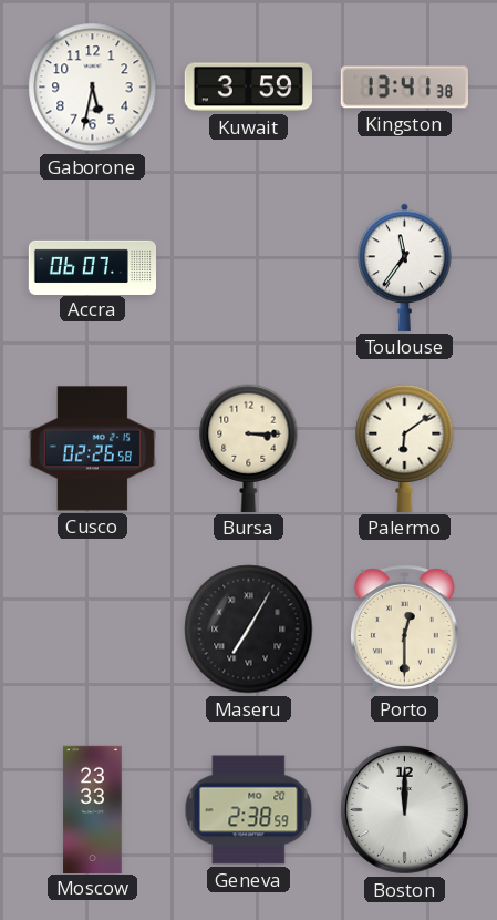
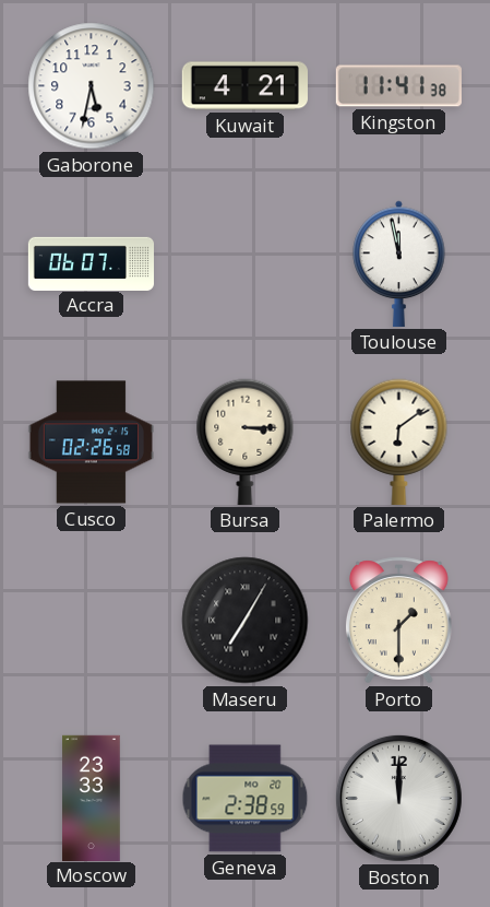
Kuwait: 3:59 -> 4:21
Kingston: 13:41 -> 11:41
Toulouse: 11:36 -> 11:58
Porto: 12:30 -> 1:30
